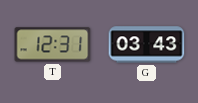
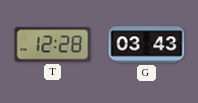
T: 12:31 -> 12:28
